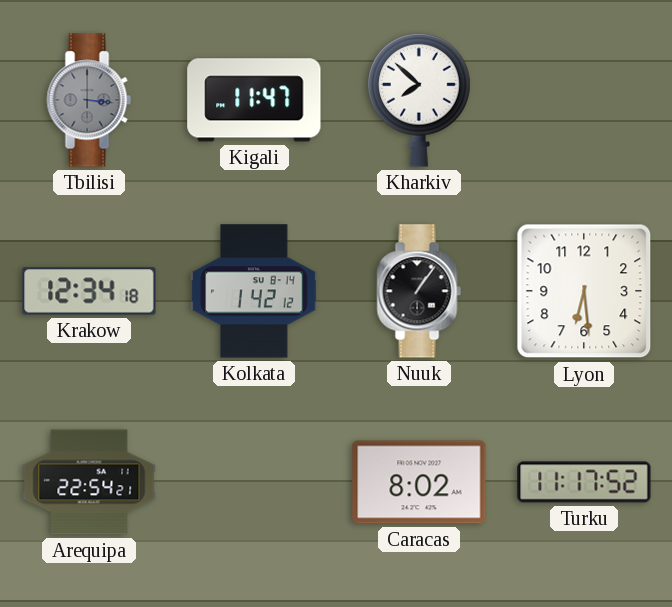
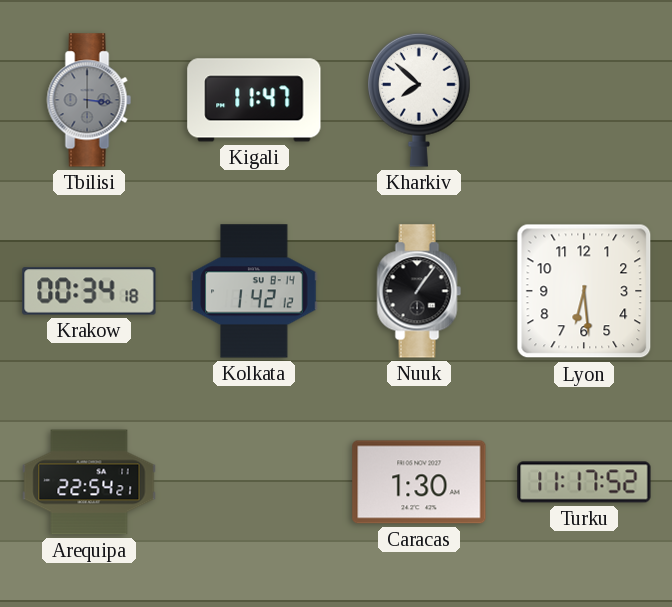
Krakow: 12:34 -> 00:34
Caracas: 8:02 -> 1:30
